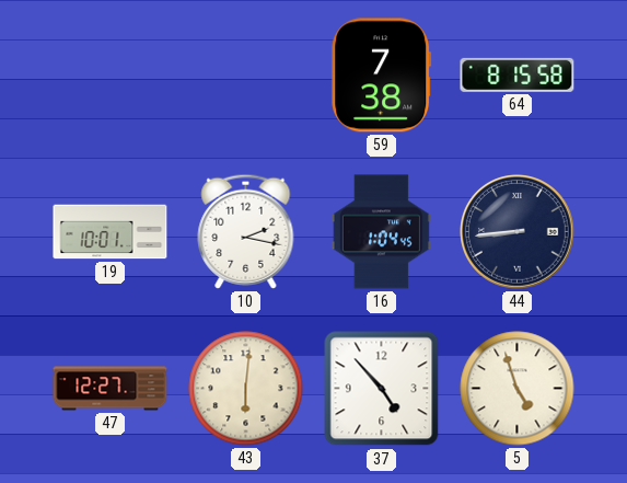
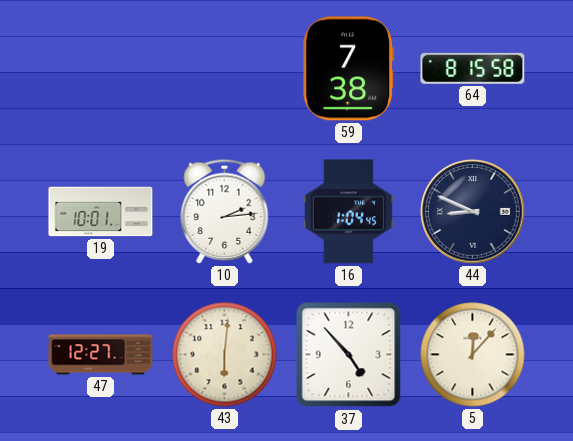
10: 2:17 -> 2:14
44: 8:44 -> 8:49
5: 4:57 -> 12:07
